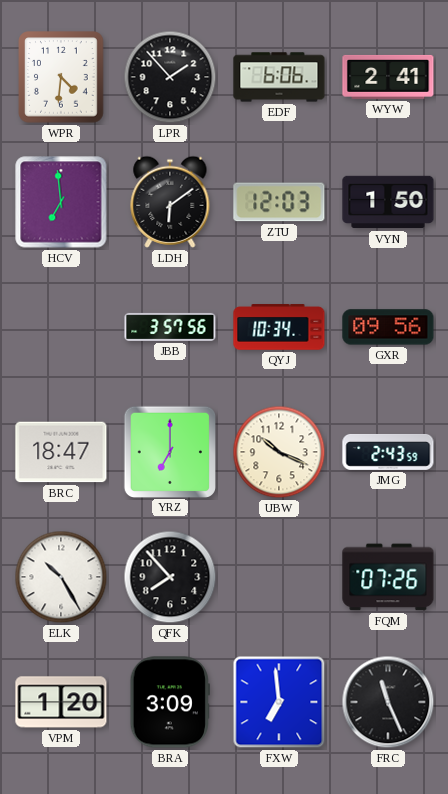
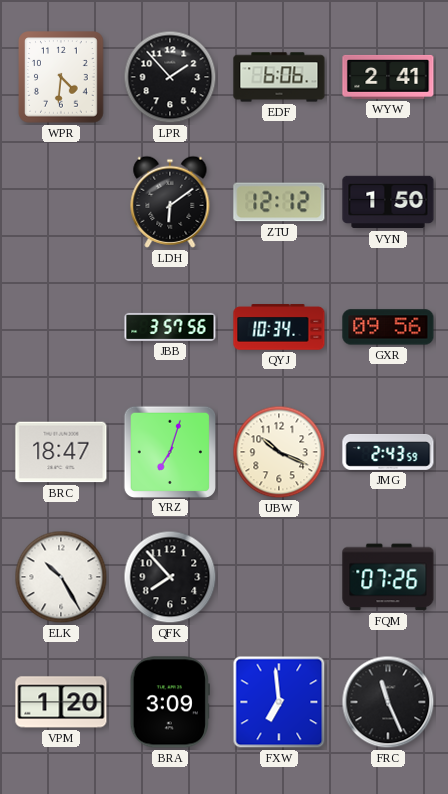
HCV: 6:59 -> none
ZTU: 12:03 -> 12:12
YRZ: 7:00 -> 7:03
